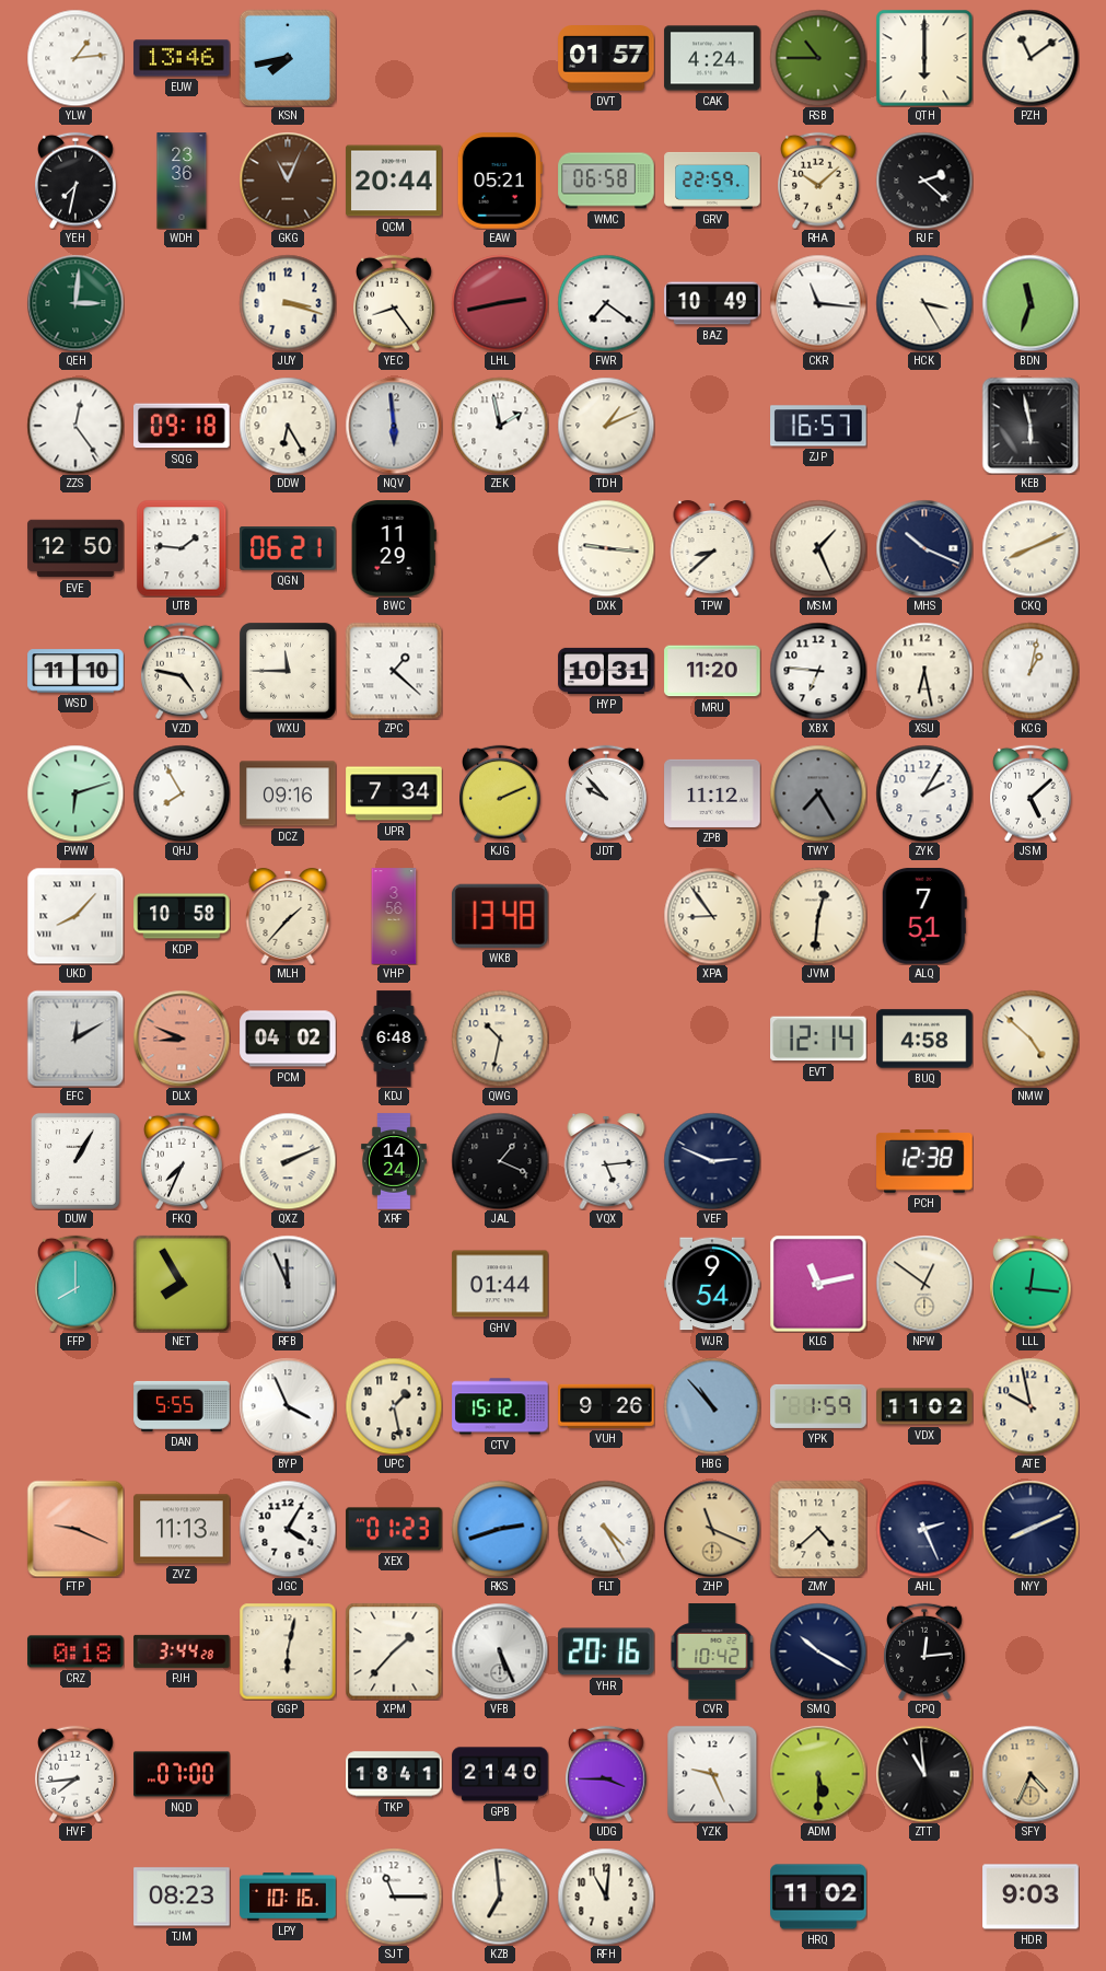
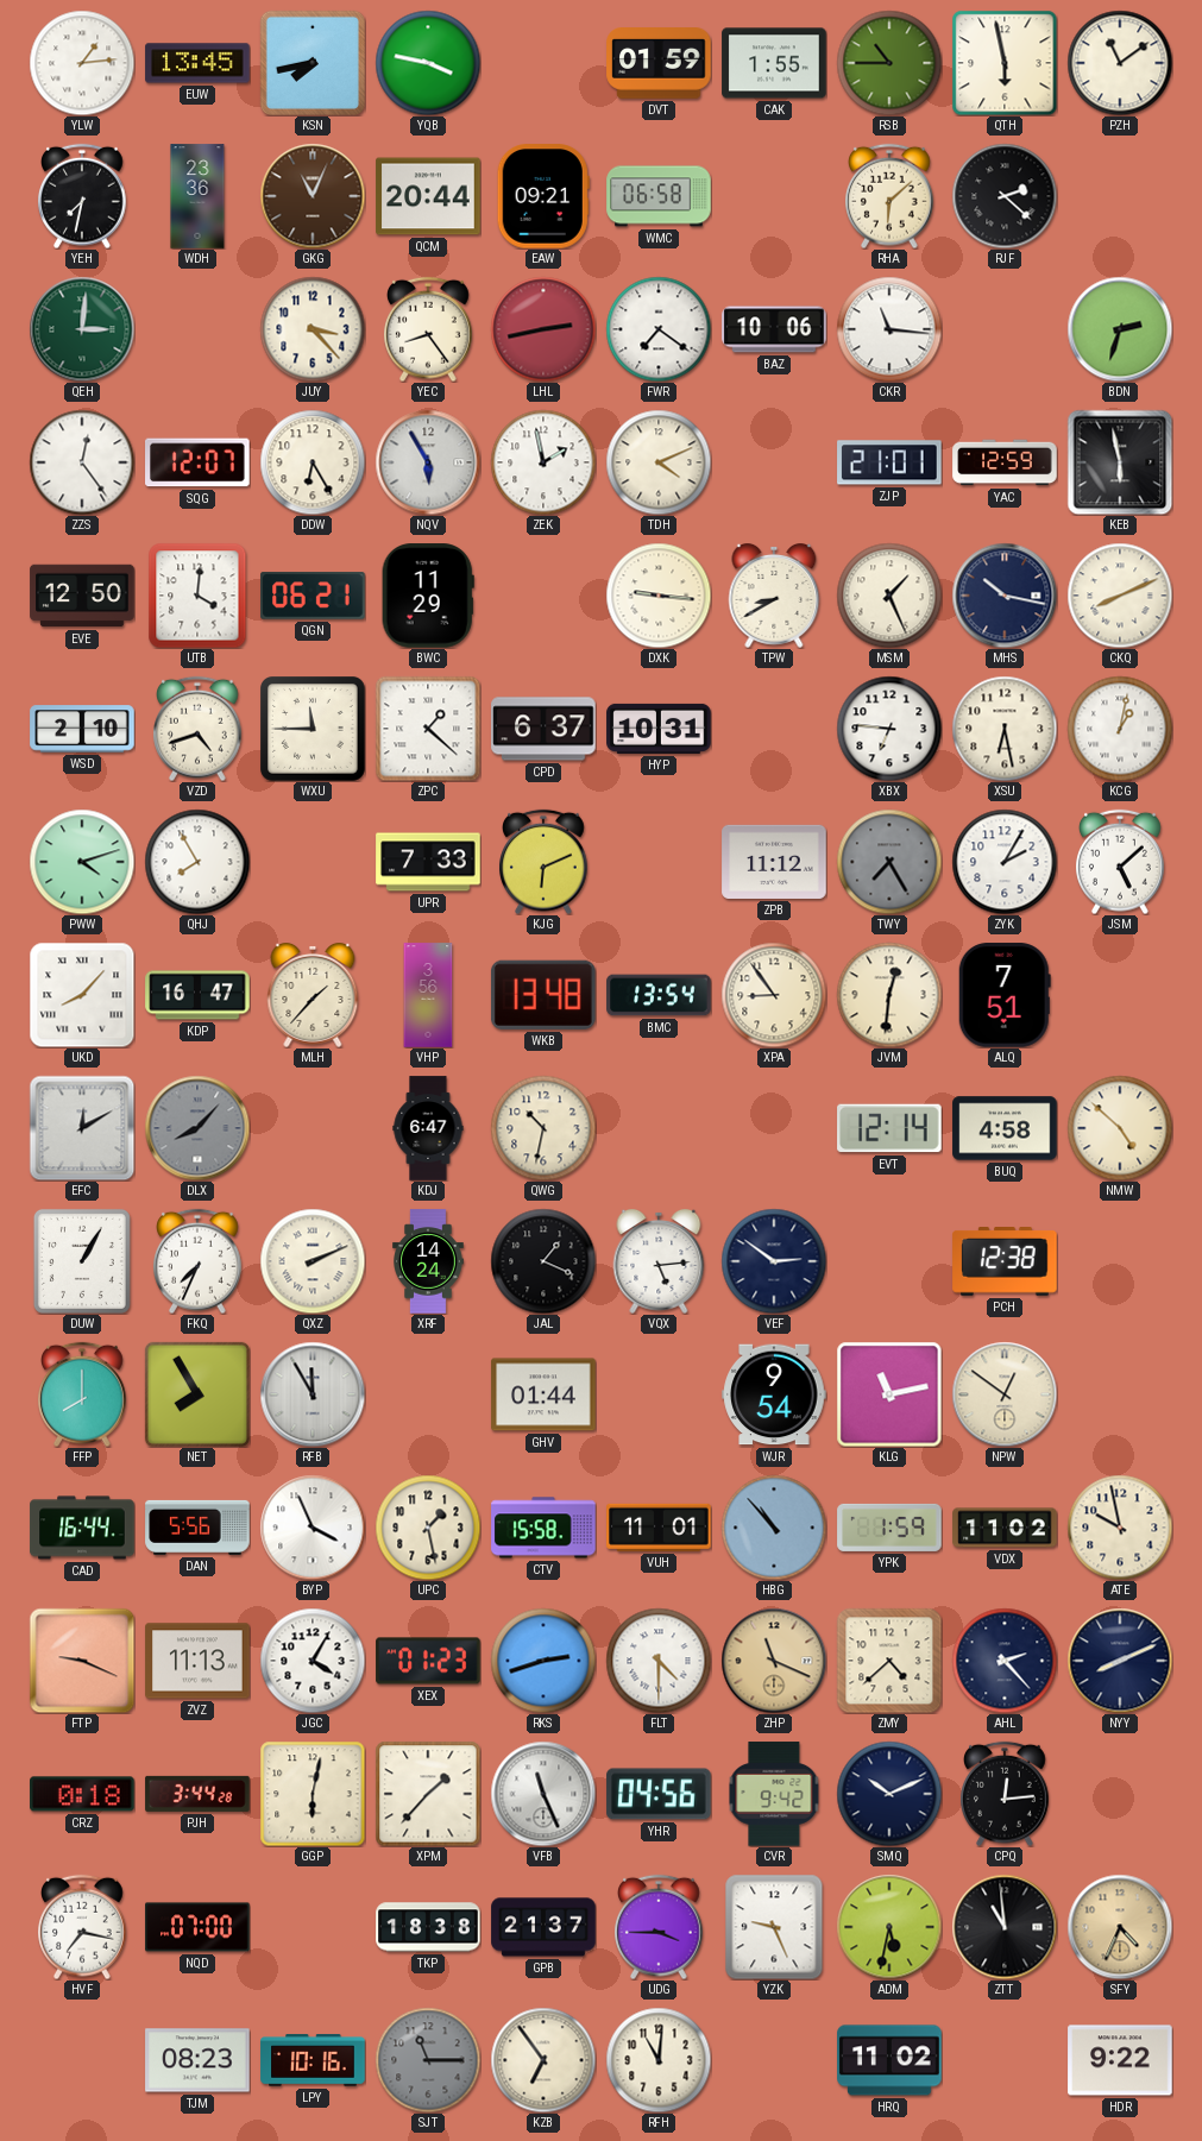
EUW: 13:46 -> 13:45
YQB: none -> 3:47
DVT: 01:57 -> 01:59
CAK: 4:24 -> 1:55
QTH: 6:00 -> 5:58
EAW: 05:21 -> 09:21
GRV: 22:59 -> none
RHA: 10:08 -> 6:08
JUY: 3:18 -> 3:23
BAZ: 10:49 -> 10:06
HCK: 3:25 -> none
BDN: 11:33 -> 2:33
SQG: 09:18 -> 12:07
NQV: 5:59 -> 5:55
TDH: 1:11 -> 4:11
ZJP: 16:57 -> 21:01
YAC: none -> 12:59
UTB: 1:46 -> 4:01
TPW: 8:38 -> 8:40
MHS: 10:19 -> 10:17
WSD: 11:10 -> 2:10
VZD: 4:47 -> 4:42
CPD: none -> 6:37
MRU: 11:20 -> none
PWW: 6:12 -> 4:12
DCZ: 09:16 -> none
UPR: 7:34 -> 7:33
KJG: 2:11 -> 6:11
JDT: 9:53 -> none
KDP: 10:58 -> 16:47
BMC: none -> 13:54
DLX: 8:49 -> 8:07
DLX dial: salmon -> grey
PCM: 04:02 -> none
KDJ: 6:48 -> 6:47
VEF: 2:49 -> 2:51
RFB: 11:56 -> 11:55
LLL: 12:16 -> none
CAD: none -> 16:44
DAN: 5:55 -> 5:56
CTV: 15:12 -> 15:58
VUH: 9:26 -> 11:01
FLT: 4:25 -> 4:30
AHL: 2:26 -> 2:23
VFB: 5:26 -> 11:26
YHR: 20:16 -> 04:56
CVR: 10:42 -> 9:42
SMQ: 10:20 -> 10:11
HVF: 7:44 -> 7:17
TKP: 18:41 -> 18:38
GPB: 21:40 -> 21:37
ADM: 5:30 -> 5:32
SJT dial: white -> grey
KZB: 6:59 -> 6:54
HDR: 9:03 -> 9:22
